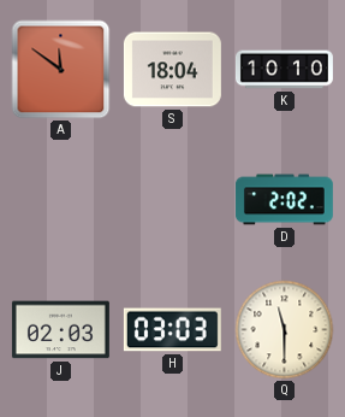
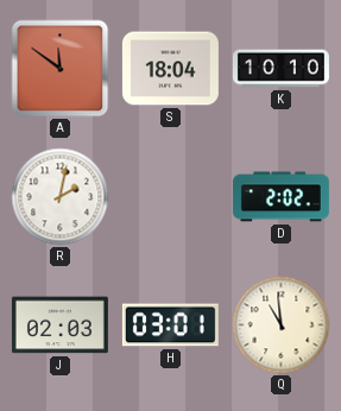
R: none -> 2:02
H: 03:03 -> 03:01
Q: 11:30 -> 10:59
